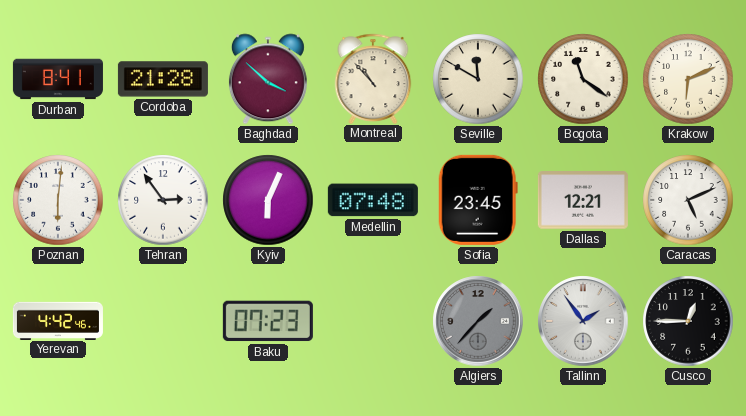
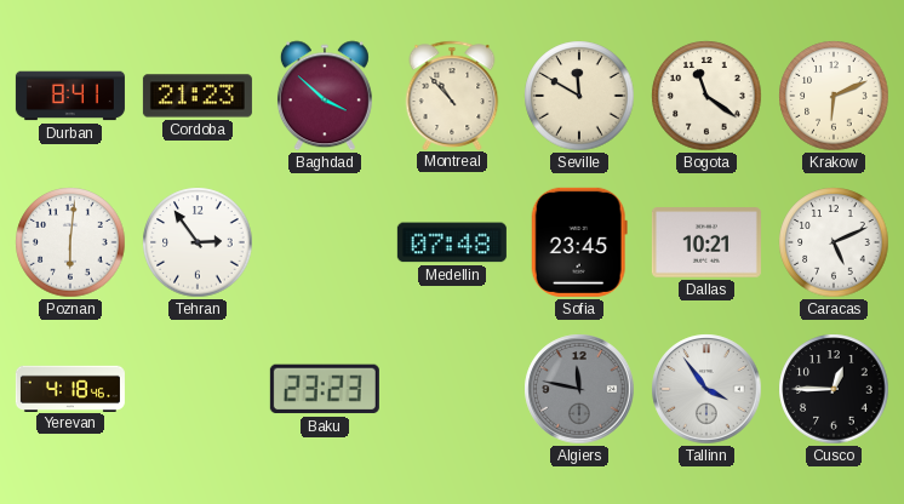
Cordoba: 21:28 -> 21:23
Kyiv: 6:04 -> none
Dallas: 12:21 -> 10:21
Yerevan: 4:42 -> 4:18
Baku: 07:23 -> 23:23
Algiers: 1:37 -> 11:47
Tallinn: 1:54 -> 3:54
